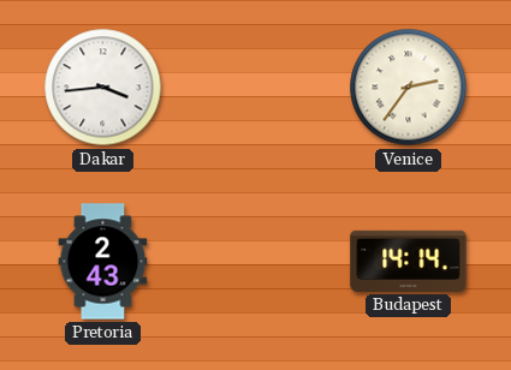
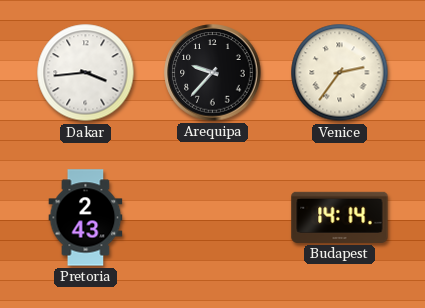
Arequipa: none -> 9:37
